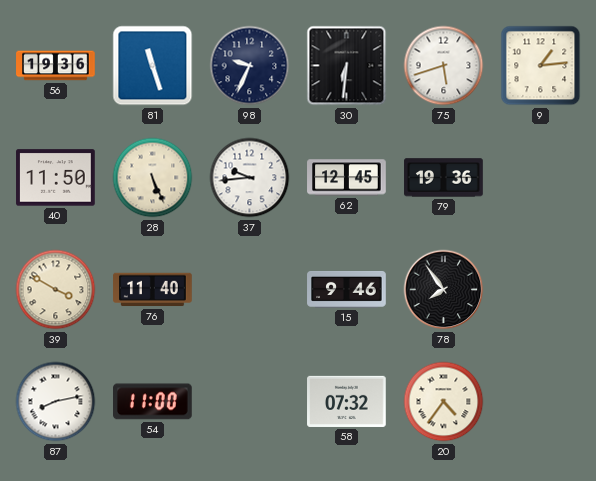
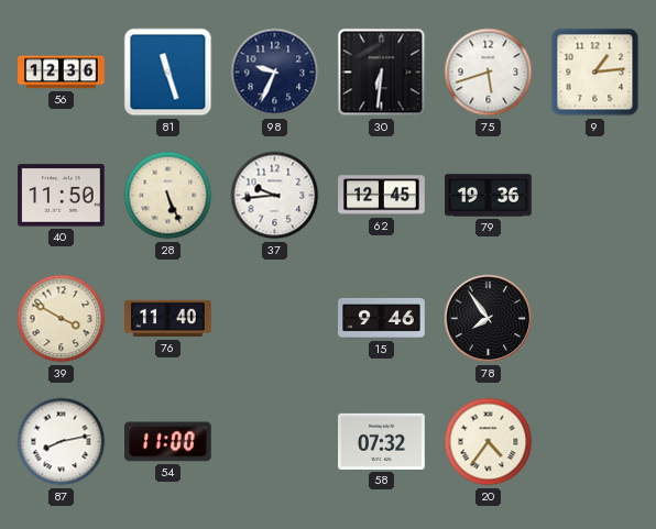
56: 19:36 -> 12:36
